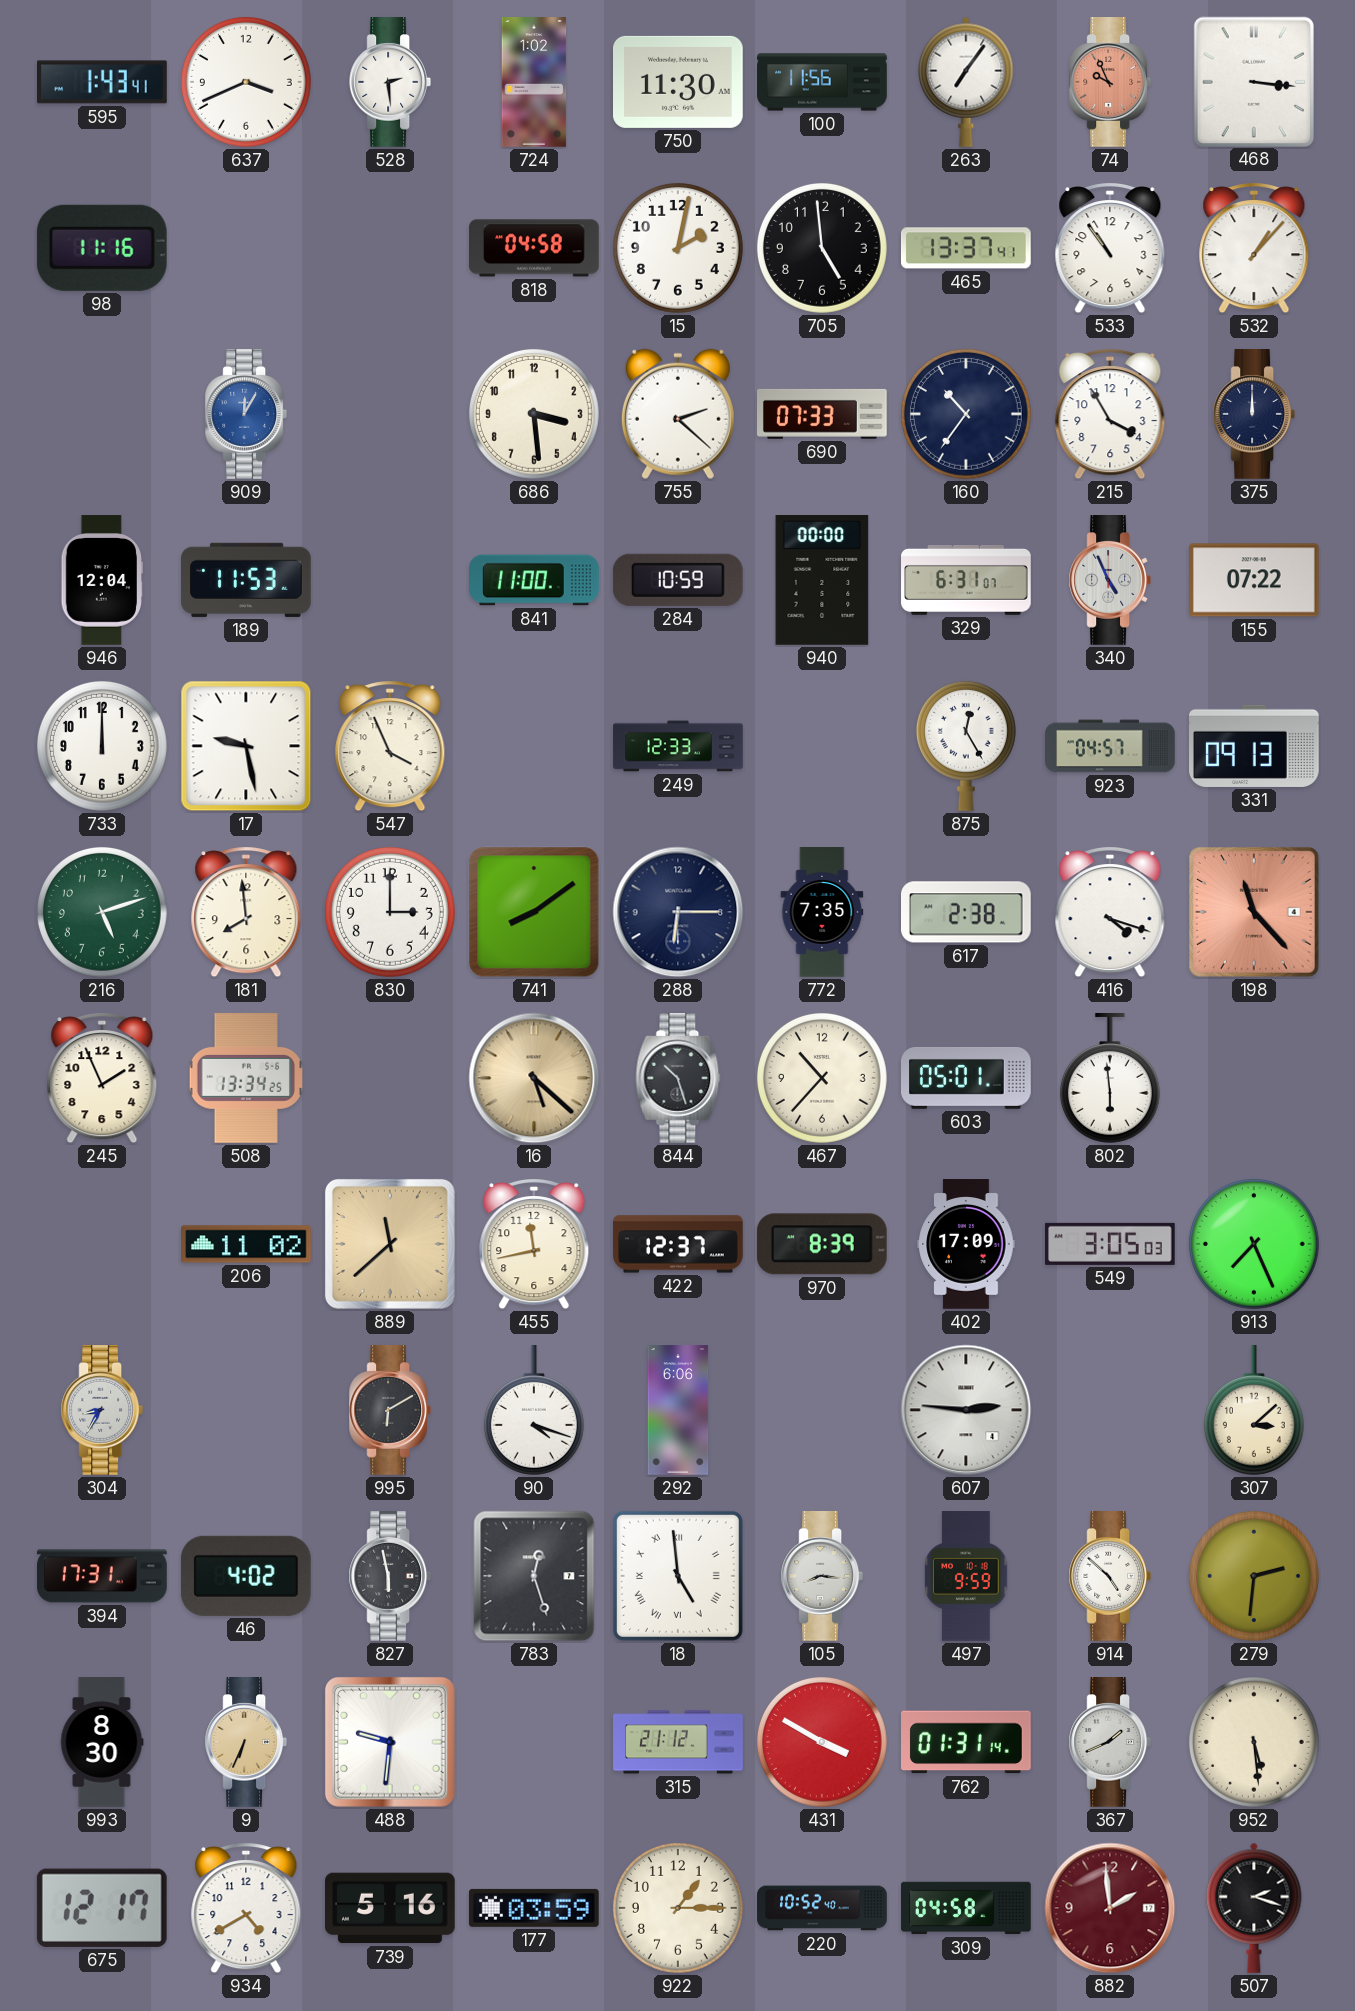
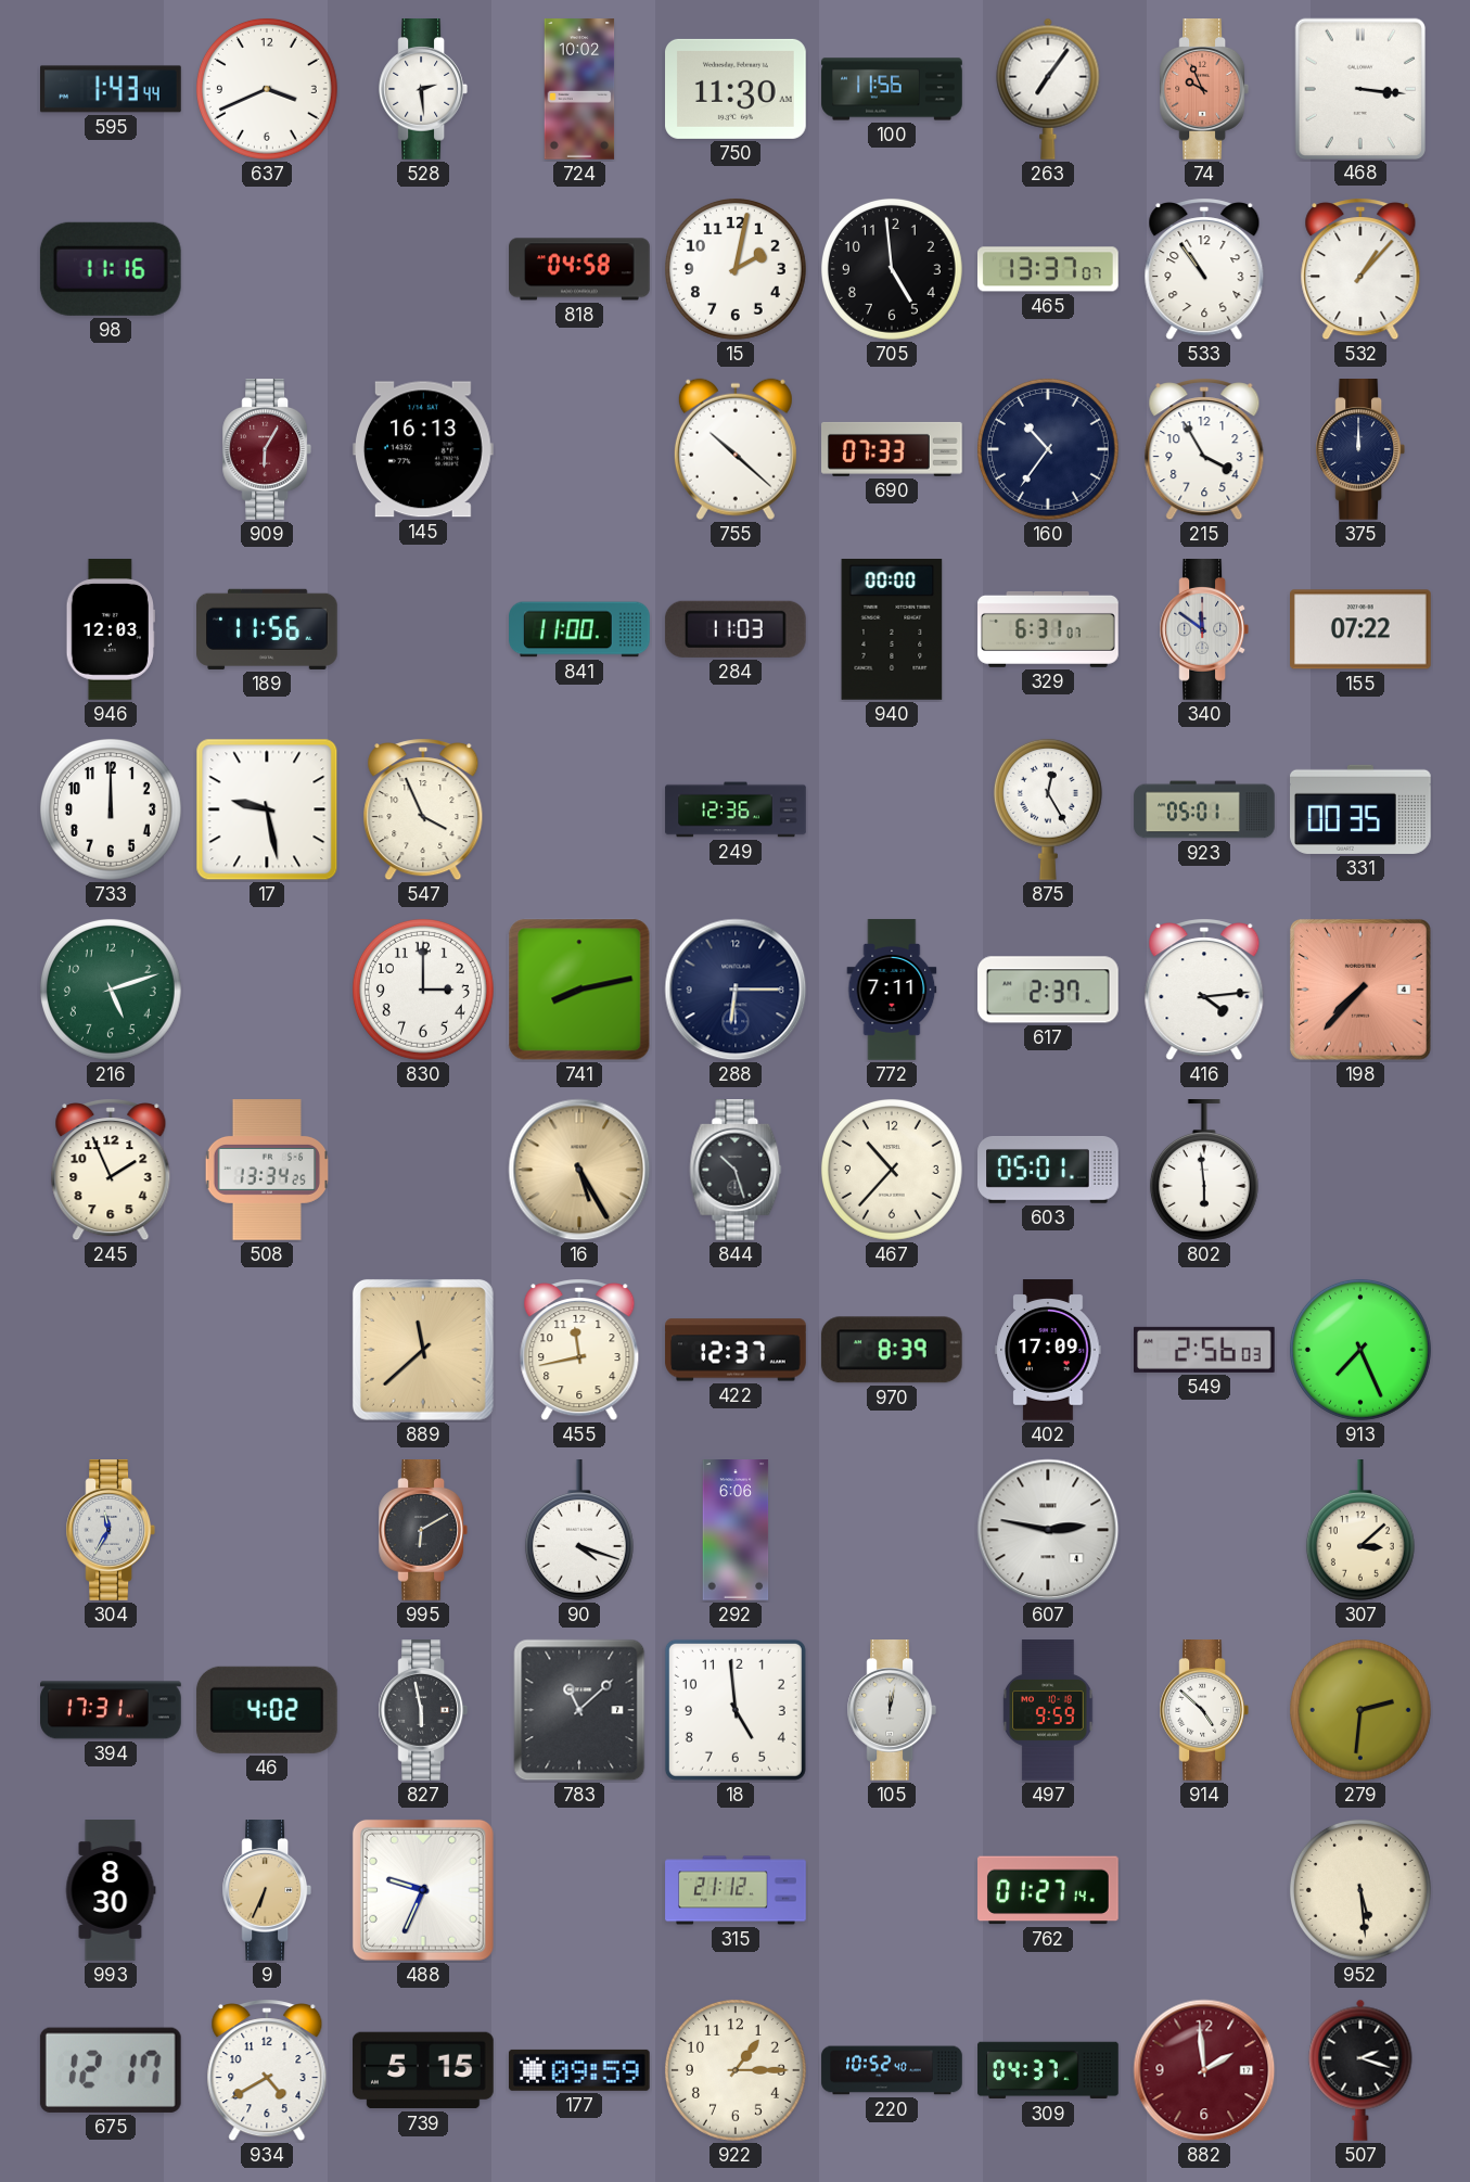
595: 1:43:41 -> 1:43:44
724: 1:02 -> 10:02
465: 13:37:41 -> 13:37:07
909: 12:05 -> 6:05
909 dial: blue -> burgundy
145: none -> 16:13
686: 3:29 -> none
755: 2:22 -> 10:22
946: 12:04 -> 12:03
189: 11:53 -> 11:56
284: 10:59 -> 11:03
340: 4:56 -> 11:51
249: 12:33 -> 12:36
923: 04:57 -> 05:01
331: 09:13 -> 00:35
181: 7:59 -> none
741: 8:09 -> 8:13
772: 7:35 -> 7:11
617: 2:38 -> 2:37
416: 4:18 -> 4:14
198: 11:23 -> 7:37
16: 5:22 -> 5:25
206: 11:02 -> none
549: 3:05 -> 2:56
304: 8:35 -> 11:35
607: 2:46 -> 2:47
783: 12:27 -> 11:08
18 numerals: Roman -> Arabic
105: 8:16 -> 12:02
488: 9:31 -> 9:34
431: 3:50 -> none
762: 01:31 -> 01:27
367: 1:41 -> none
739: 5:16 -> 5:15
177: 03:59 -> 09:59
309: 04:58 -> 04:37
